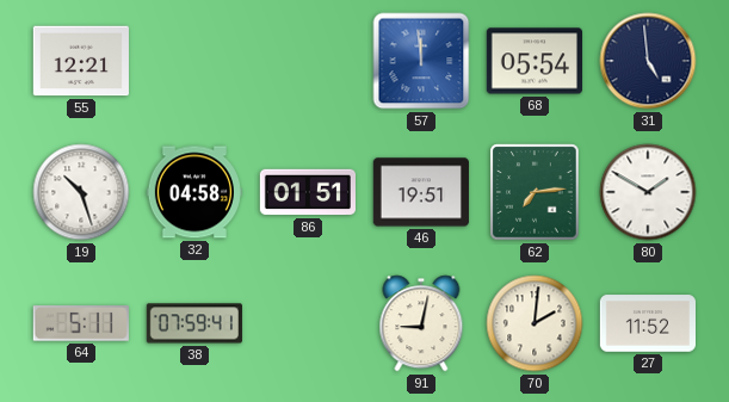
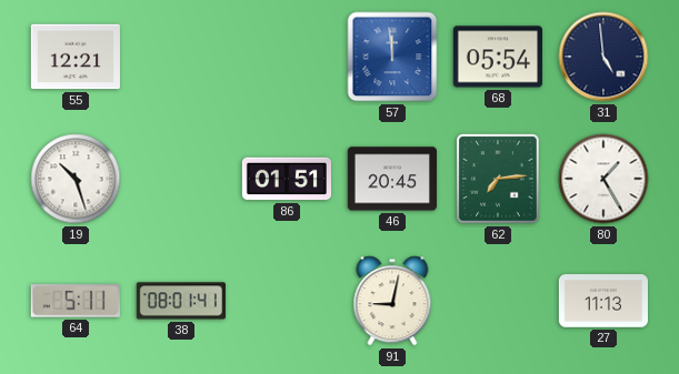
32: 04:58 -> none
46: 19:51 -> 20:45
80: 1:50 -> 1:25
38: 07:59 -> 08:01
70: 2:01 -> none
27: 11:52 -> 11:13
